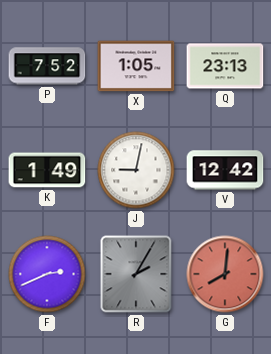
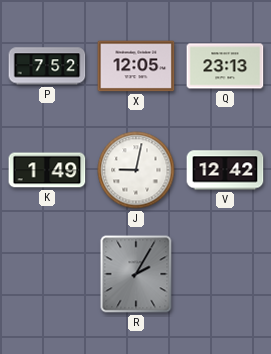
X: 1:05 -> 12:05
F: 2:41 -> none
G: 8:01 -> none
